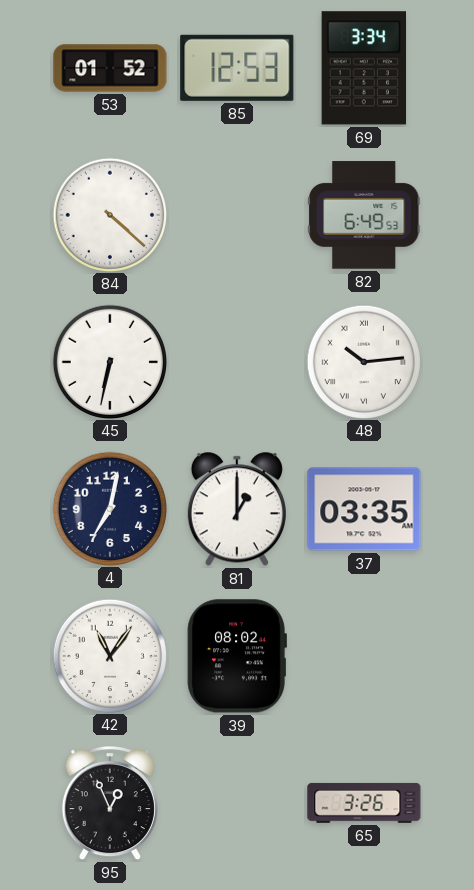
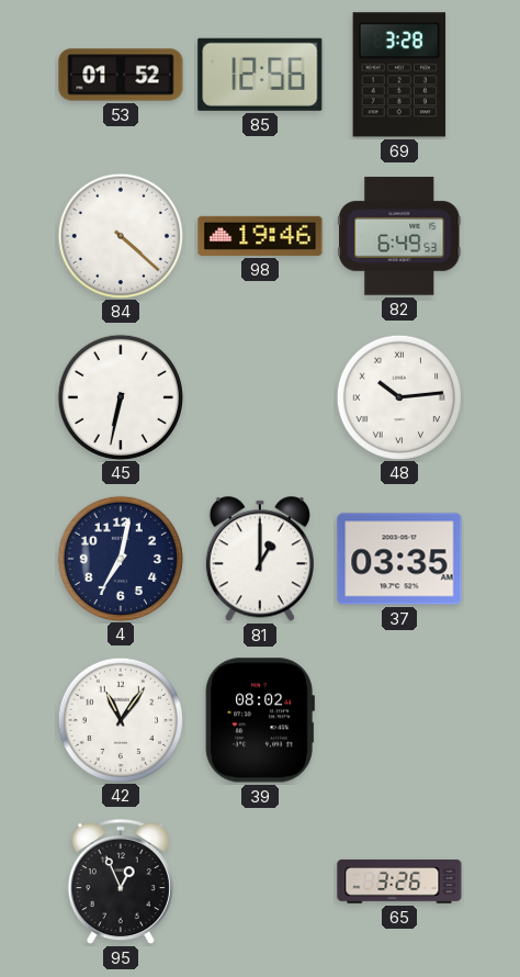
85: 12:53 -> 12:56
69: 3:34 -> 3:28
98: none -> 19:46
